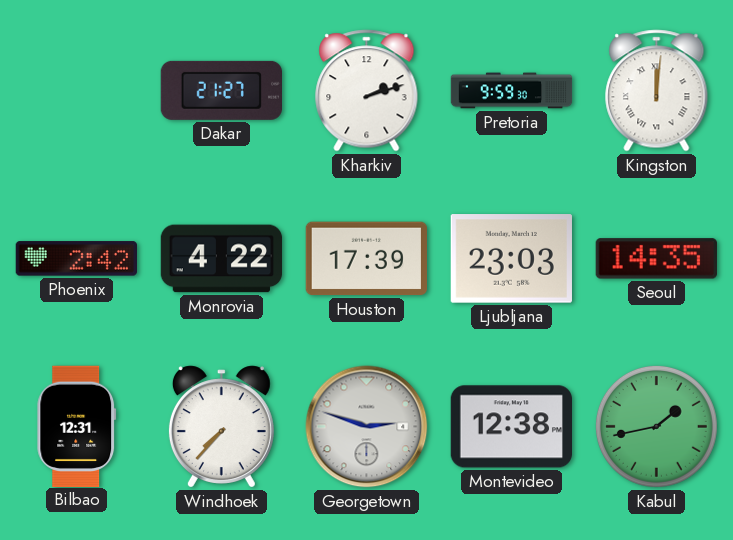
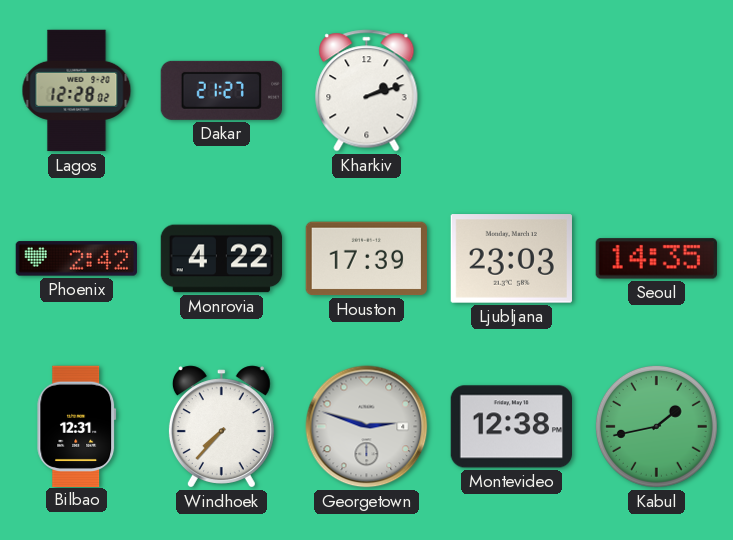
Lagos: none -> 12:28
Pretoria: 9:59 -> none
Kingston: 12:01 -> none
